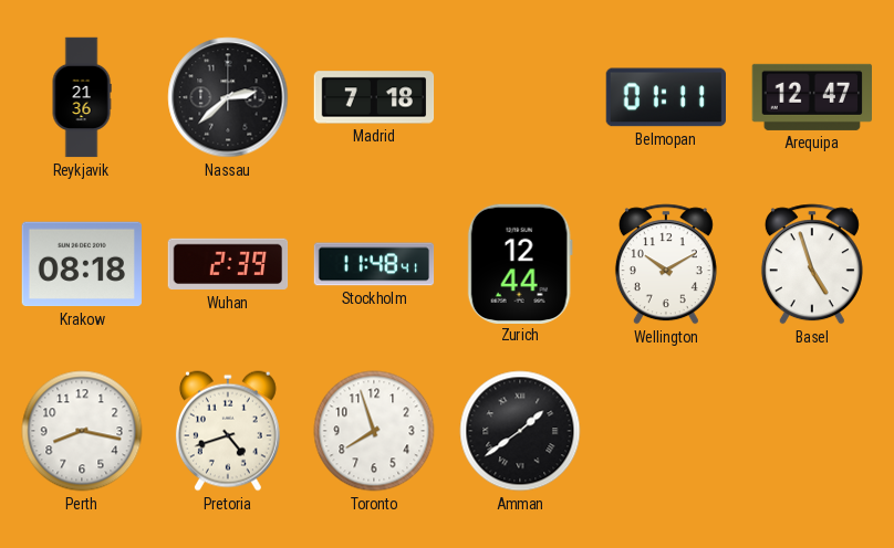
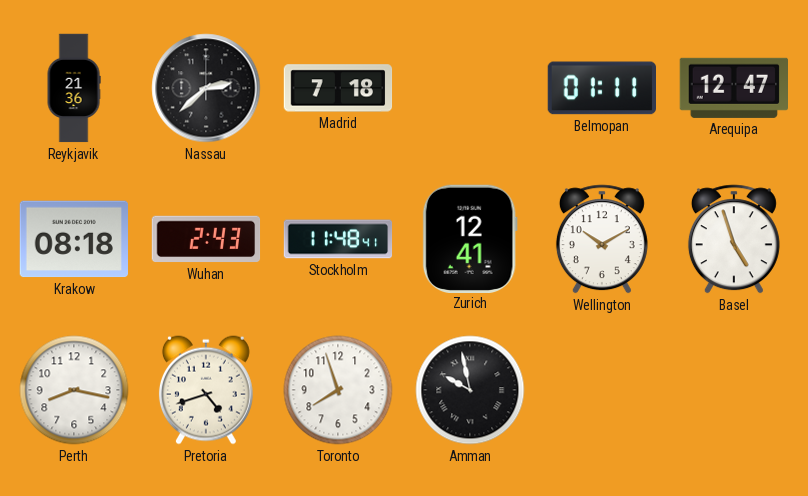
Wuhan: 2:39 -> 2:43
Zurich: 12:44 -> 12:41
Amman: 1:39 -> 9:58
